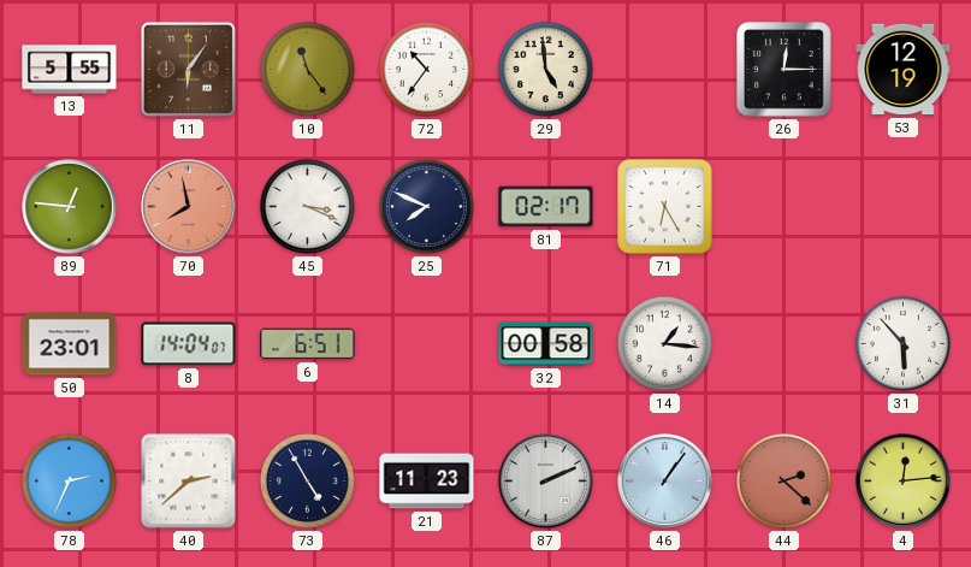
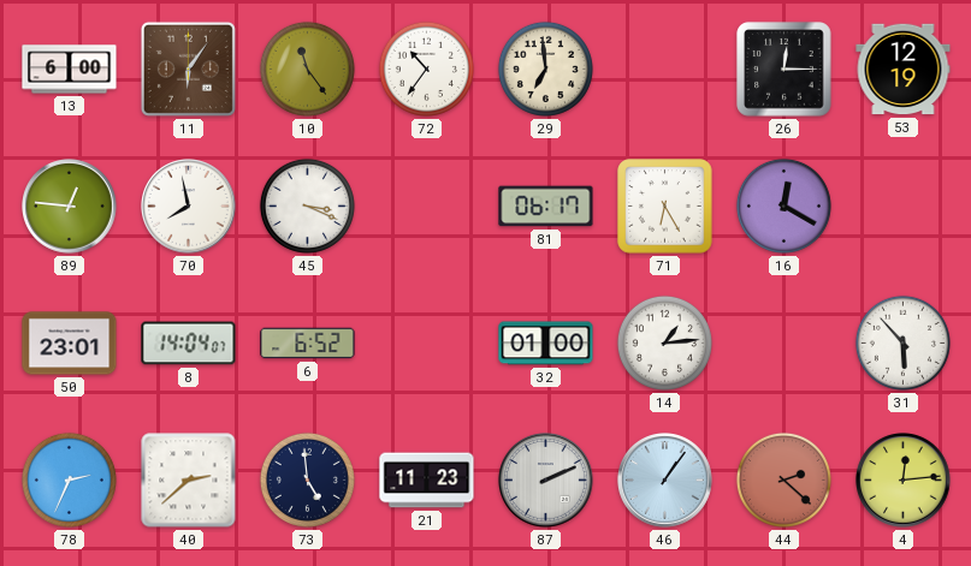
13: 5:55 -> 6:00
29: 4:59 -> 6:59
70 dial: salmon -> white
25: 7:49 -> none
81: 02:17 -> 06:17
16: none -> 12:20
6: 6:51 -> 6:52
32: 00:58 -> 01:00
14: 1:16 -> 1:14
73: 4:55 -> 4:59
